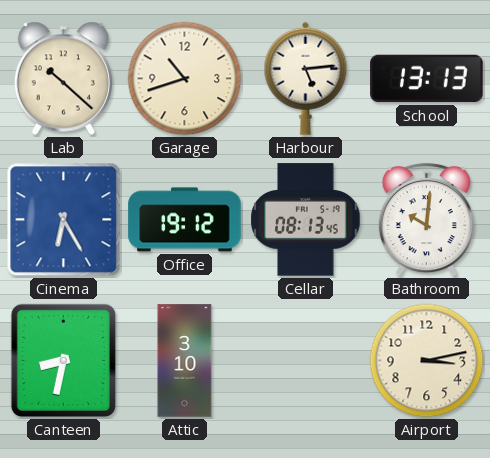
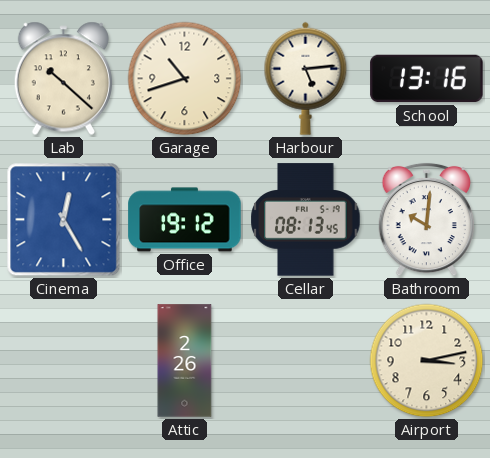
School: 13:13 -> 13:16
Cinema: 6:25 -> 12:25
Canteen: 8:32 -> none
Attic: 3:10 -> 2:26
